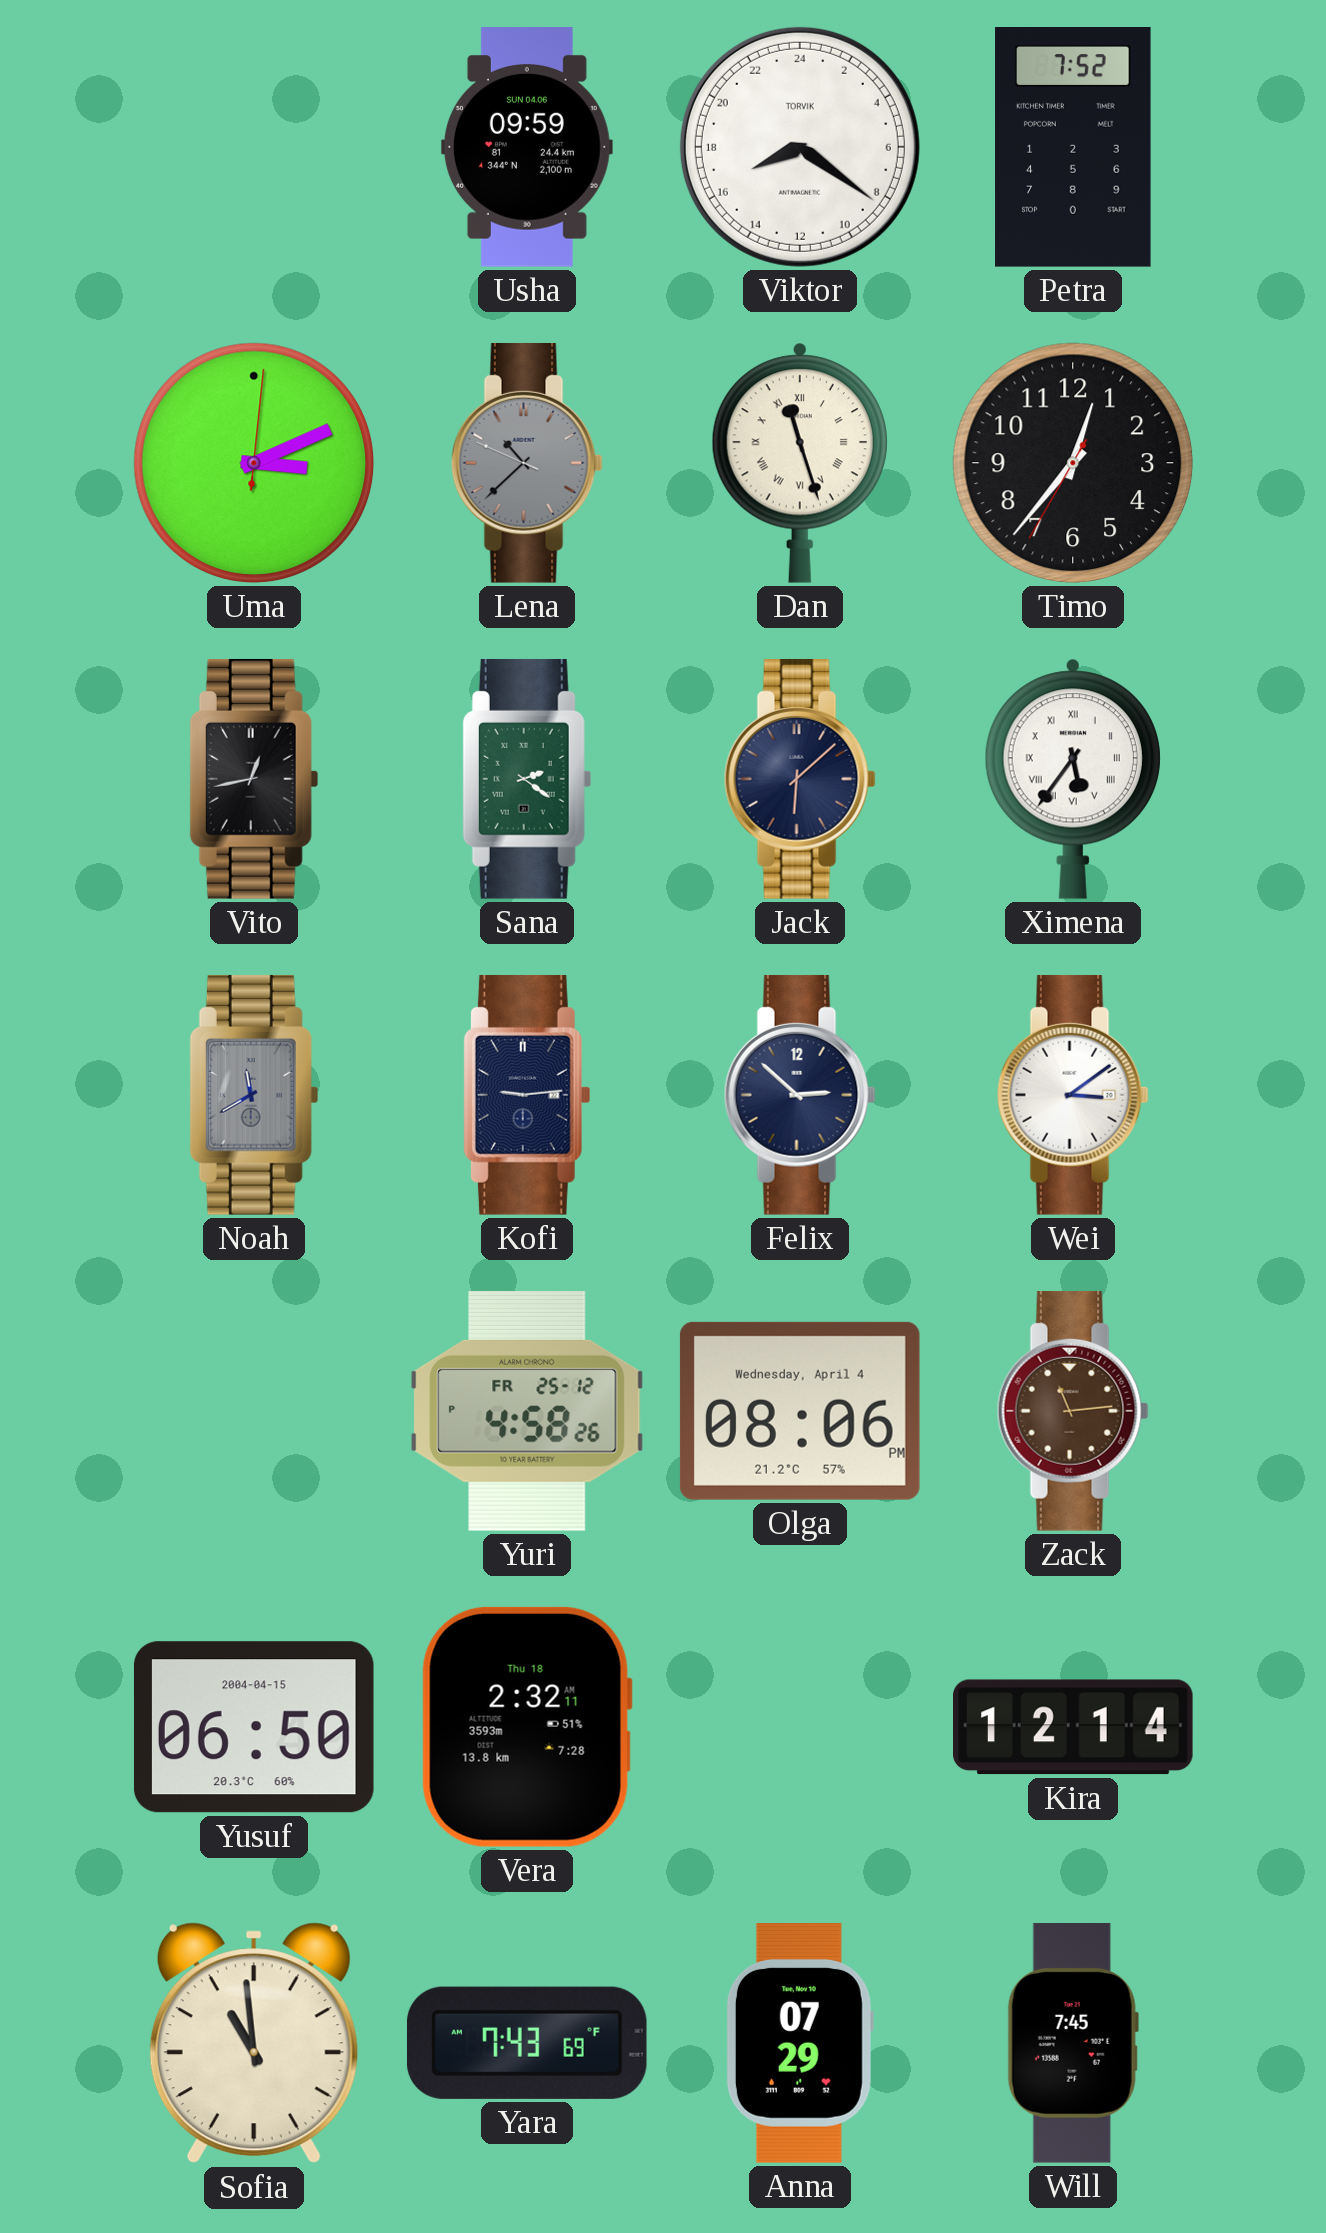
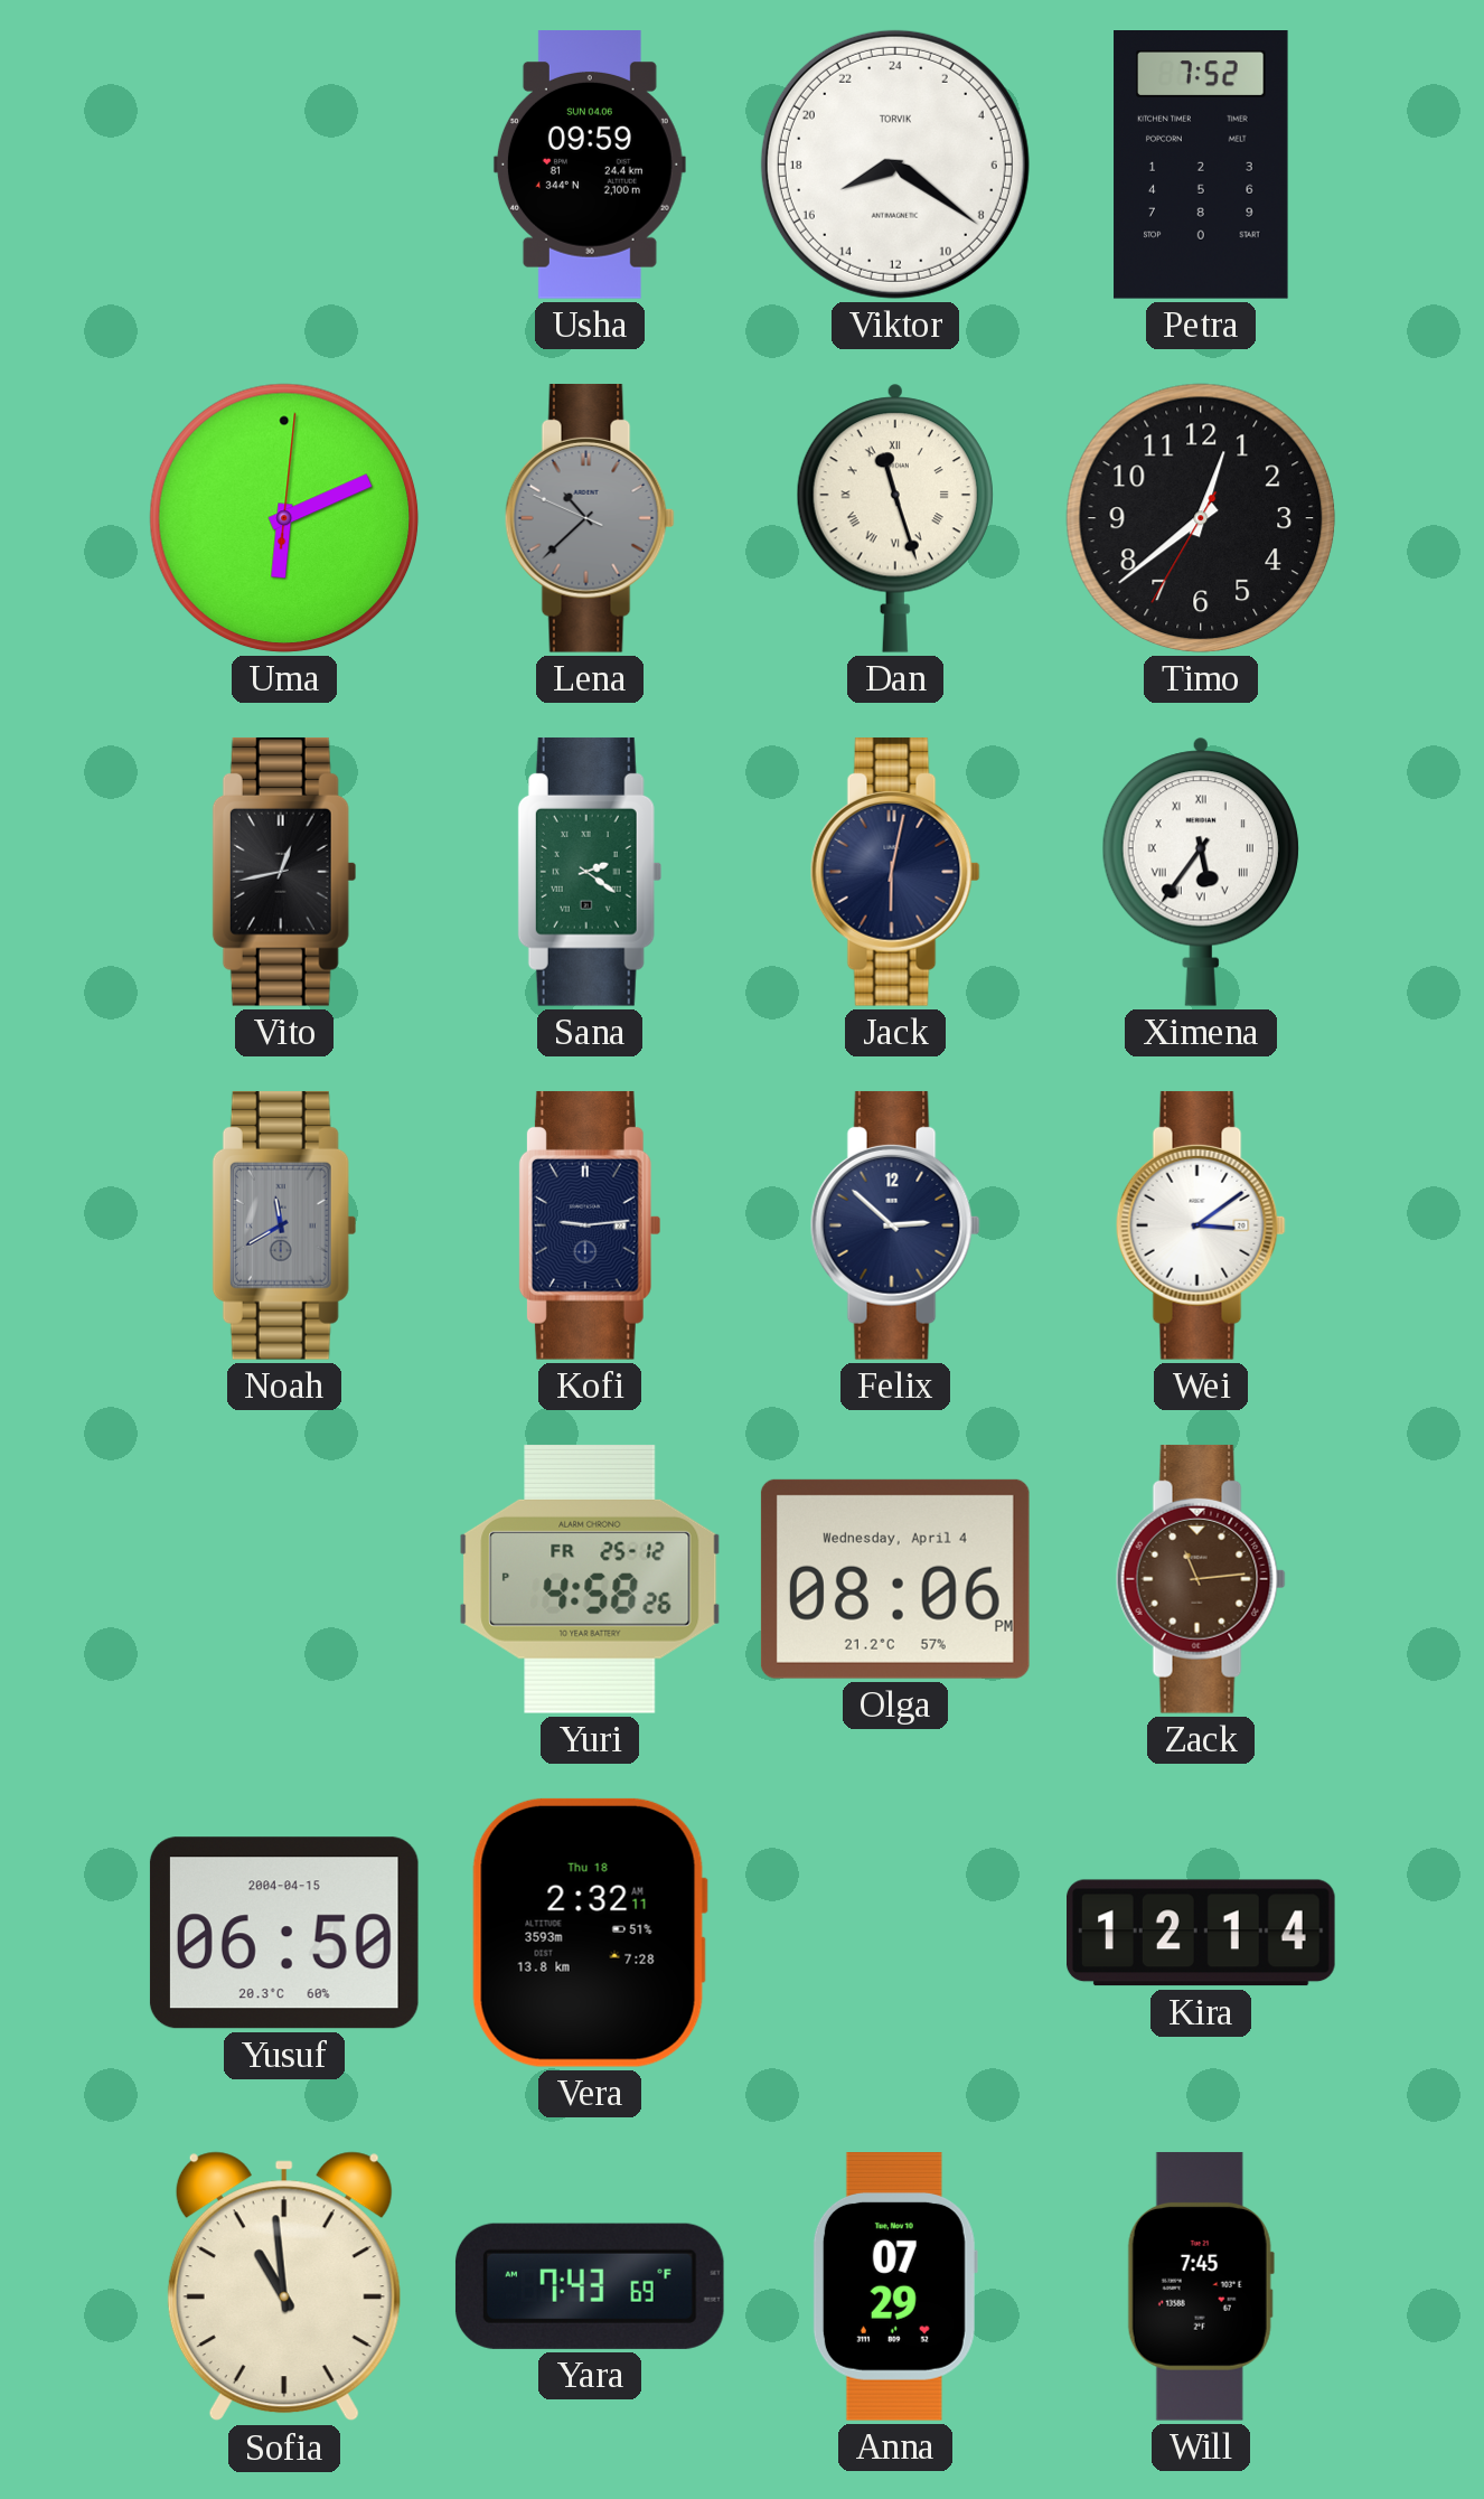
Uma: 3:11 -> 6:11
Timo: 12:36 -> 12:38
Jack: 6:08 -> 6:02
